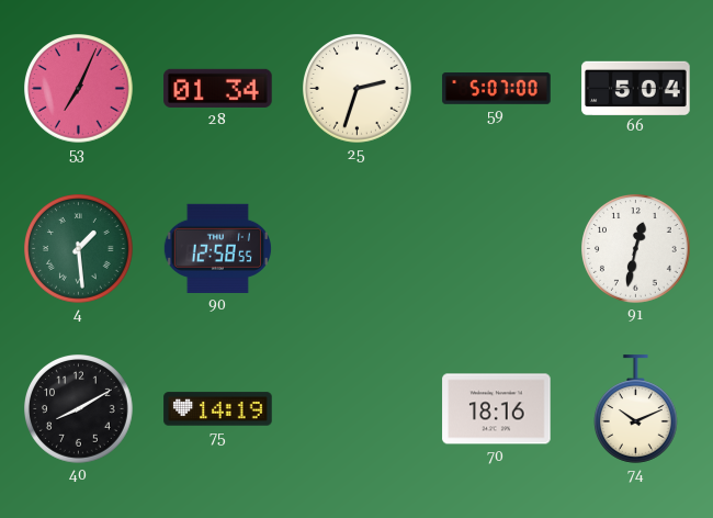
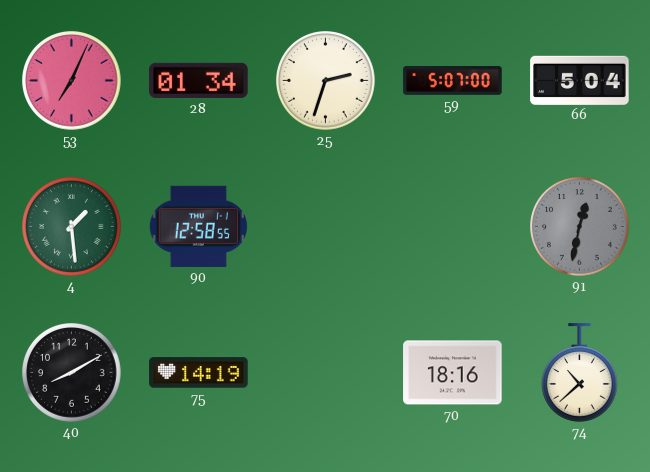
91 dial: white -> grey
74: 10:11 -> 10:38
